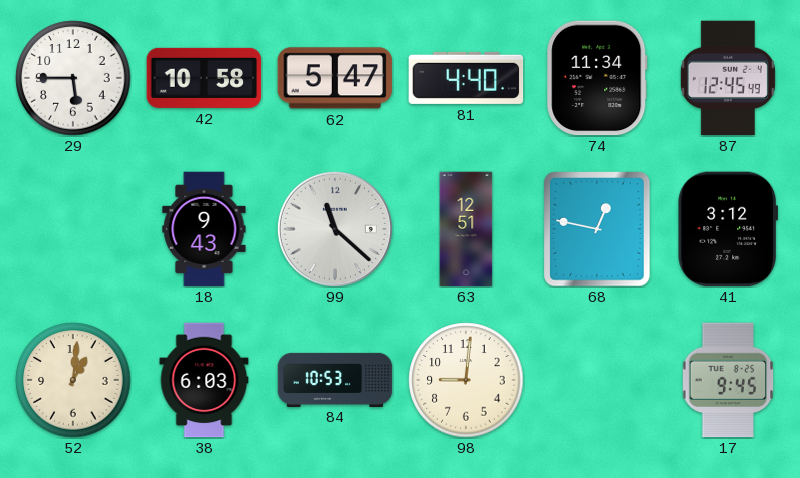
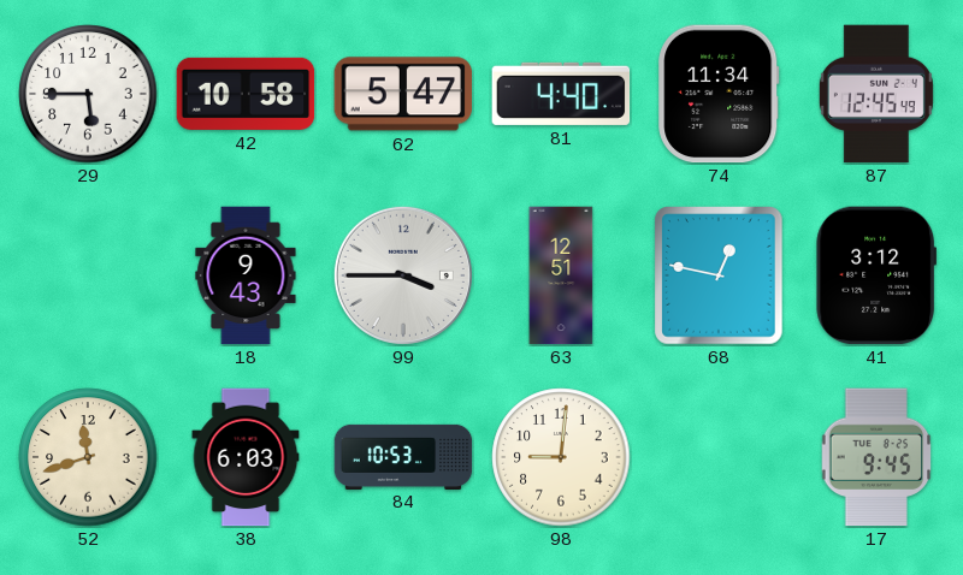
99: 11:22 -> 3:45
52: 1:01 -> 11:42
